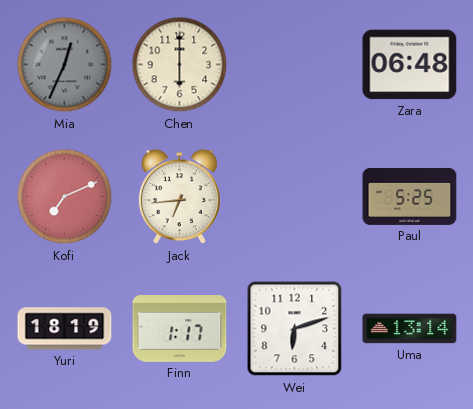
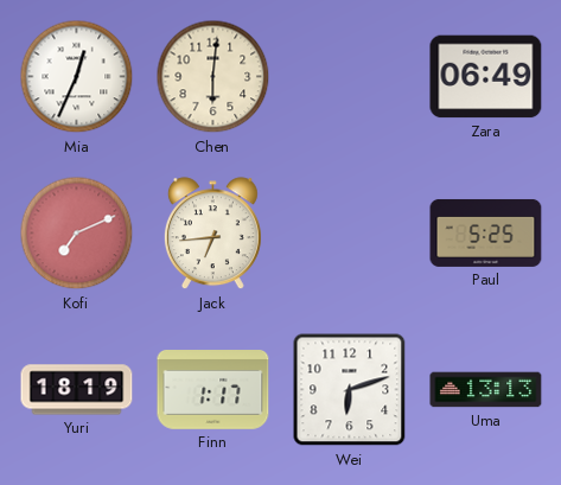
Mia dial: grey -> white
Chen: 6:00 -> 6:01
Zara: 06:48 -> 06:49
Uma: 13:14 -> 13:13
